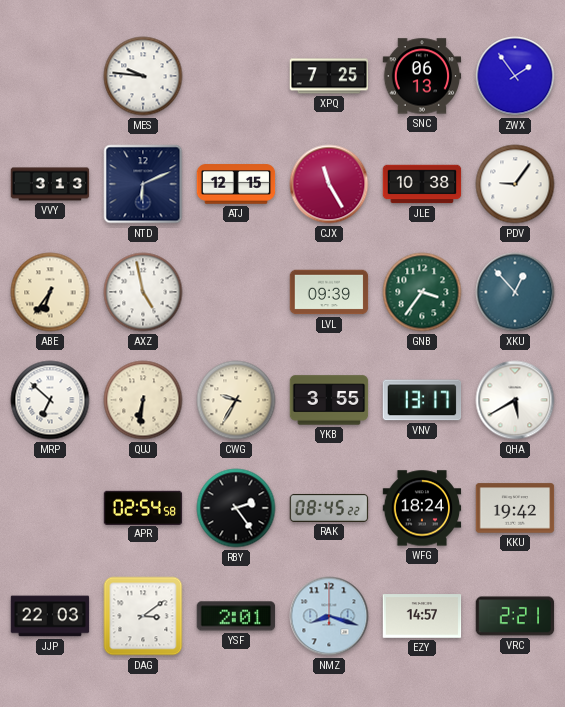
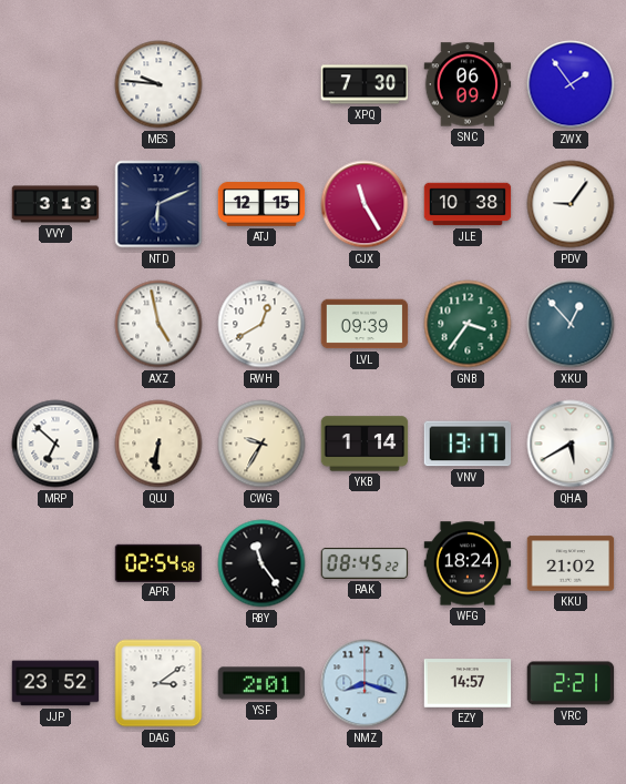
XPQ: 7:25 -> 7:30
SNC: 06:13 -> 06:09
ABE: 6:36 -> none
RWH: none -> 12:40
YKB: 3:55 -> 1:14
RBY: 2:24 -> 11:24
KKU: 19:42 -> 21:02
JJP: 22:03 -> 23:52
